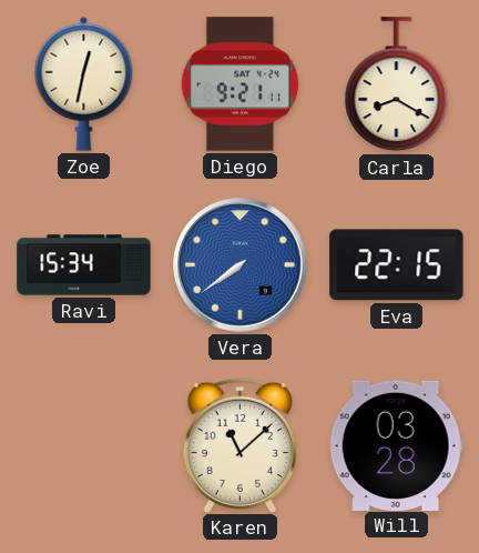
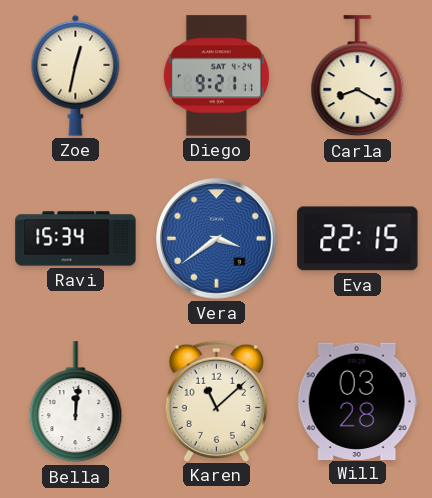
Vera: 7:39 -> 3:39
Bella: none -> 12:01
